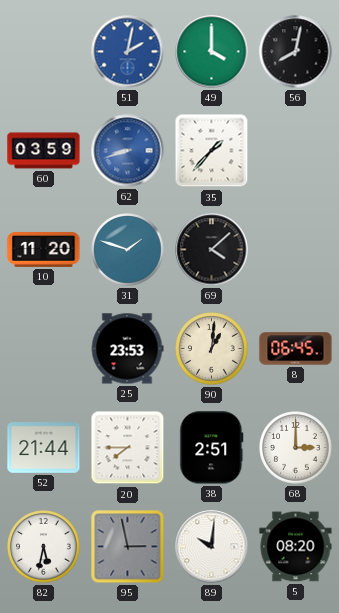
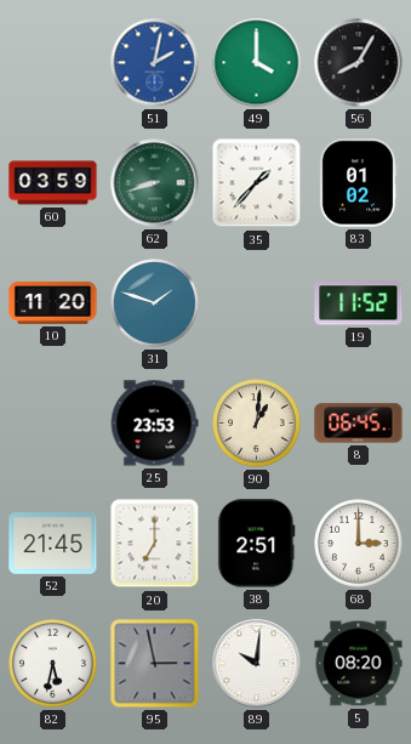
56: 8:02 -> 8:05
62 dial: blue -> green
83: none -> 01:02
69: 4:08 -> none
19: none -> 11:52
52: 21:44 -> 21:45
20: 7:45 -> 7:00
